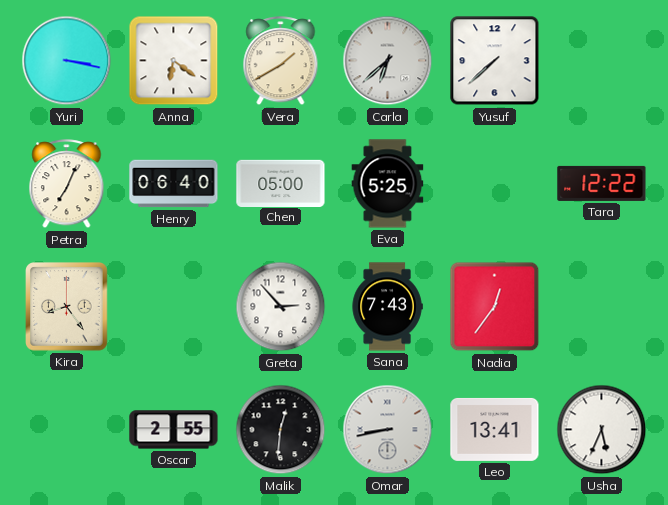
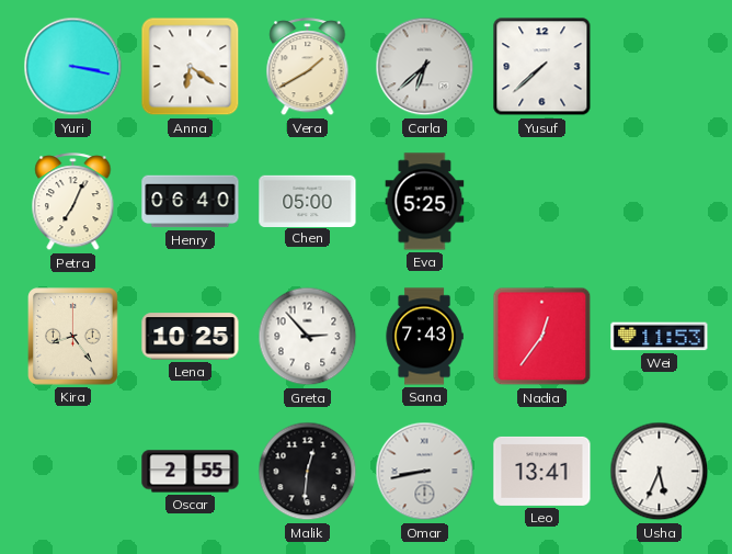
Tara: 12:22 -> none
Lena: none -> 10:25
Wei: none -> 11:53
